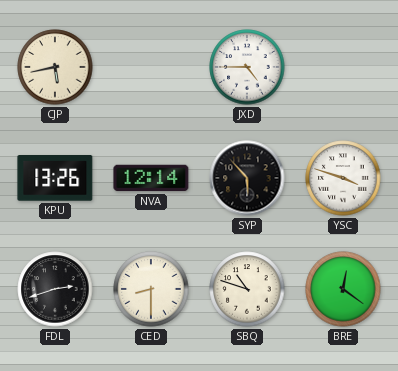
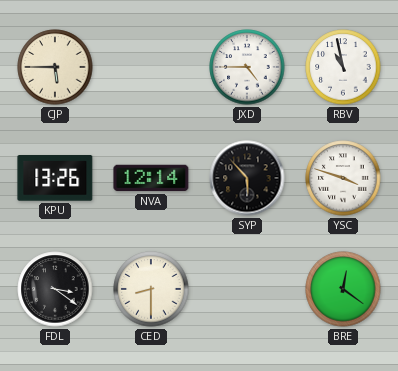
CJP: 5:43 -> 5:45
RBV: none -> 10:58
FDL: 2:42 -> 3:21
SBQ: 10:48 -> none
